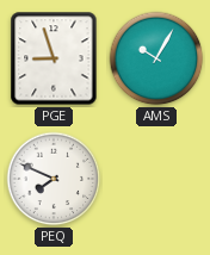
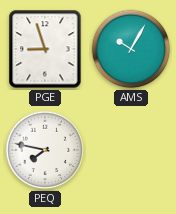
PEQ: 7:49 -> 7:47
